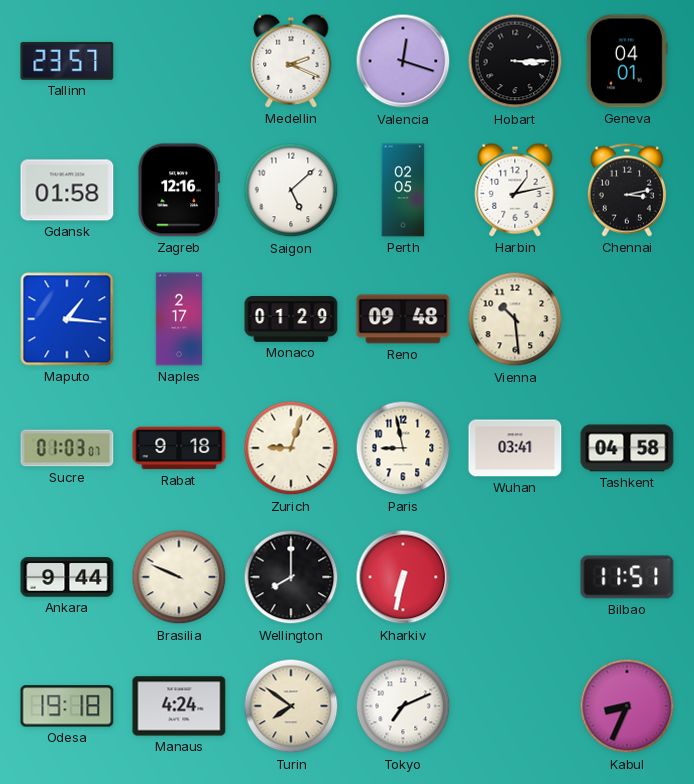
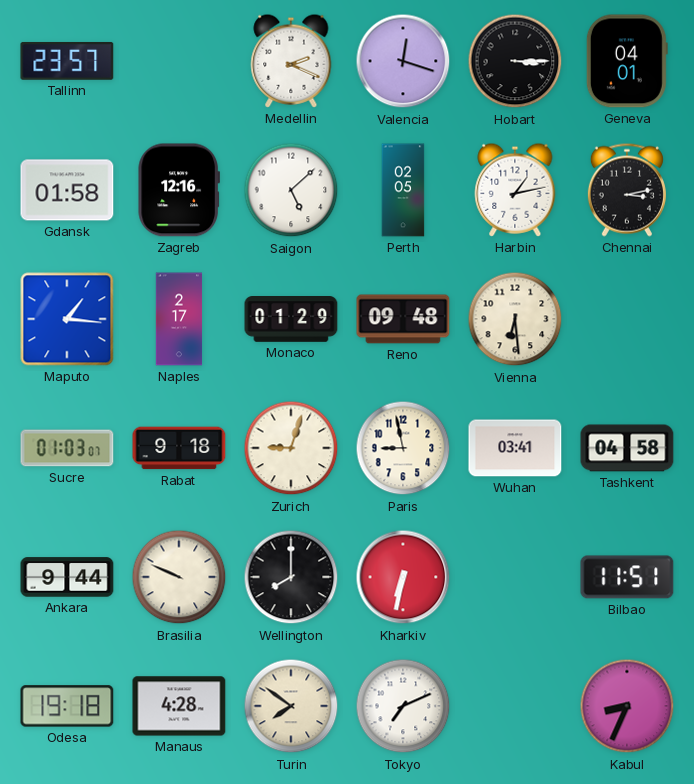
Vienna: 10:29 -> 6:29
Manaus: 4:24 -> 4:28
